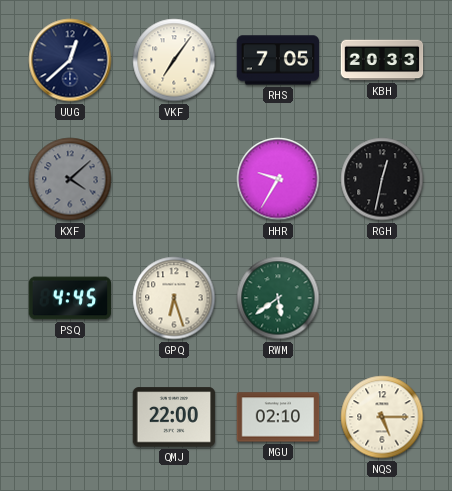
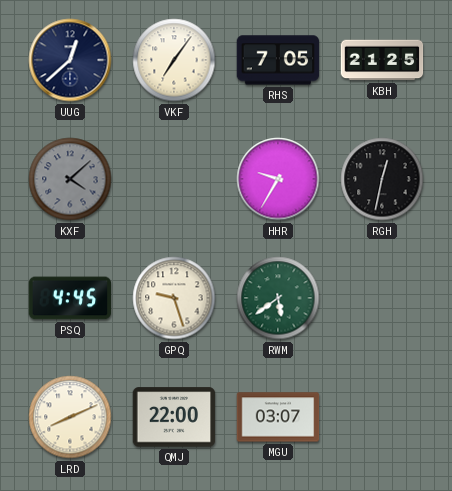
KBH: 20:33 -> 21:25
GPQ: 6:27 -> 9:27
LRD: none -> 8:11
MGU: 02:10 -> 03:07
NQS: 5:15 -> none
